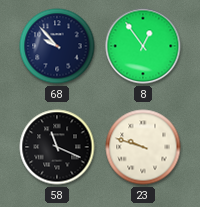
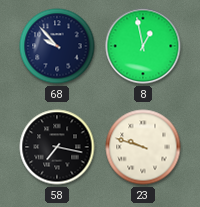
8: 12:54 -> 12:58
58: 11:19 -> 7:17
